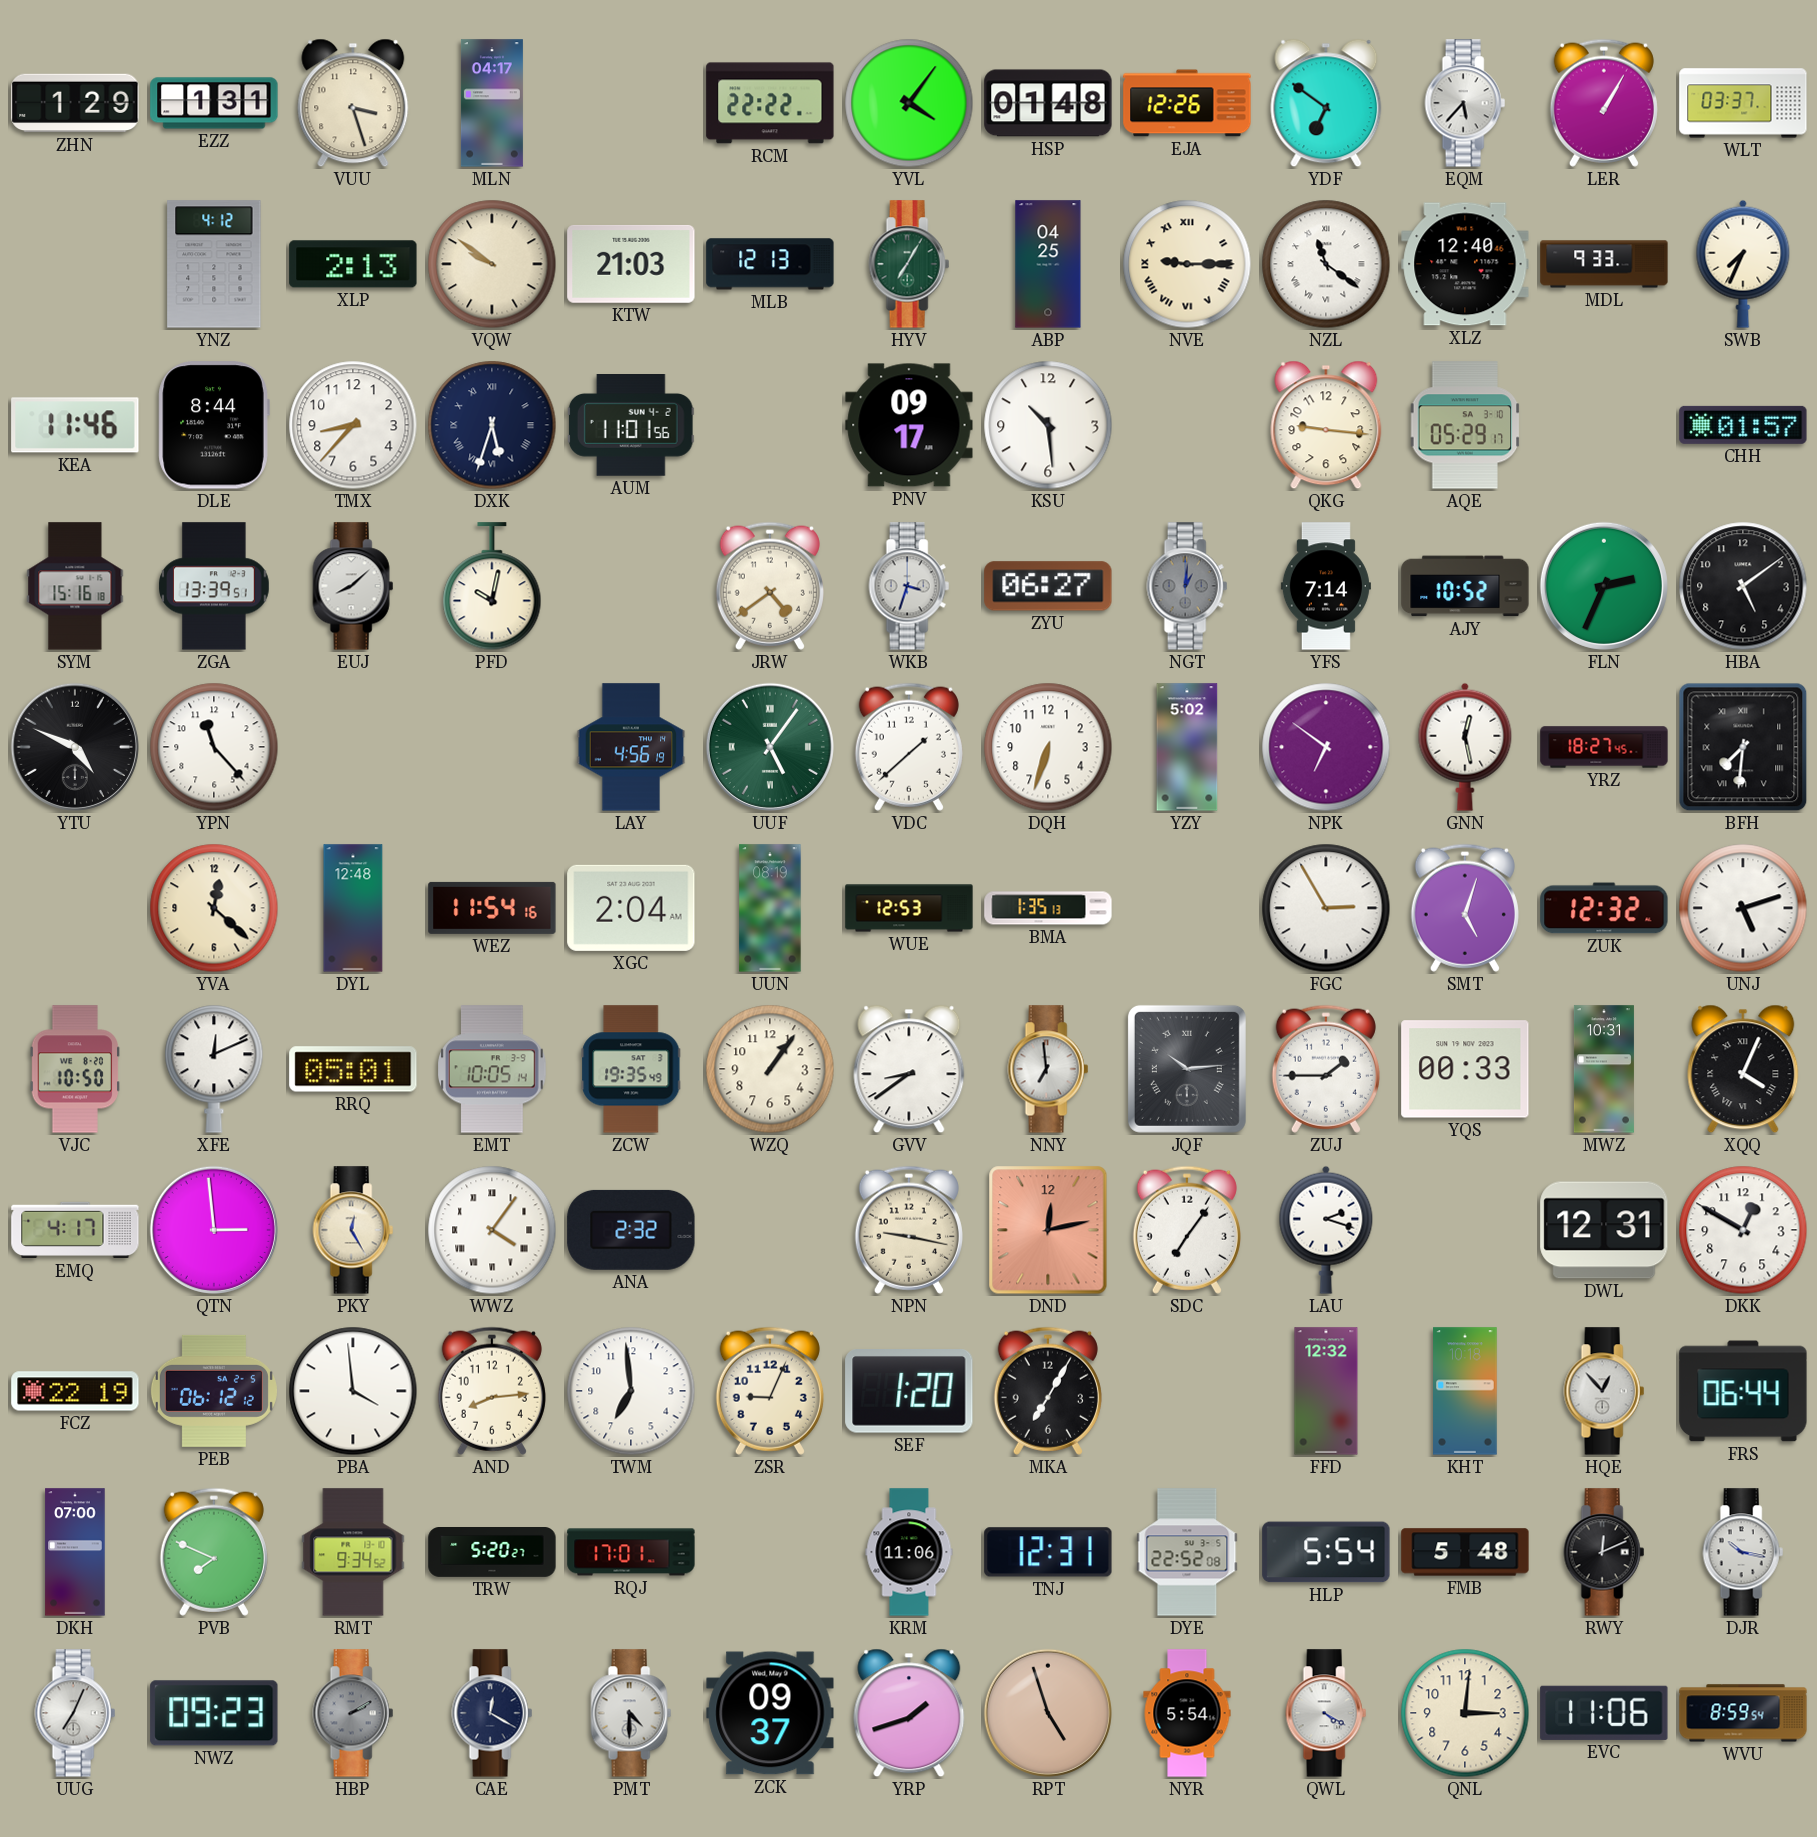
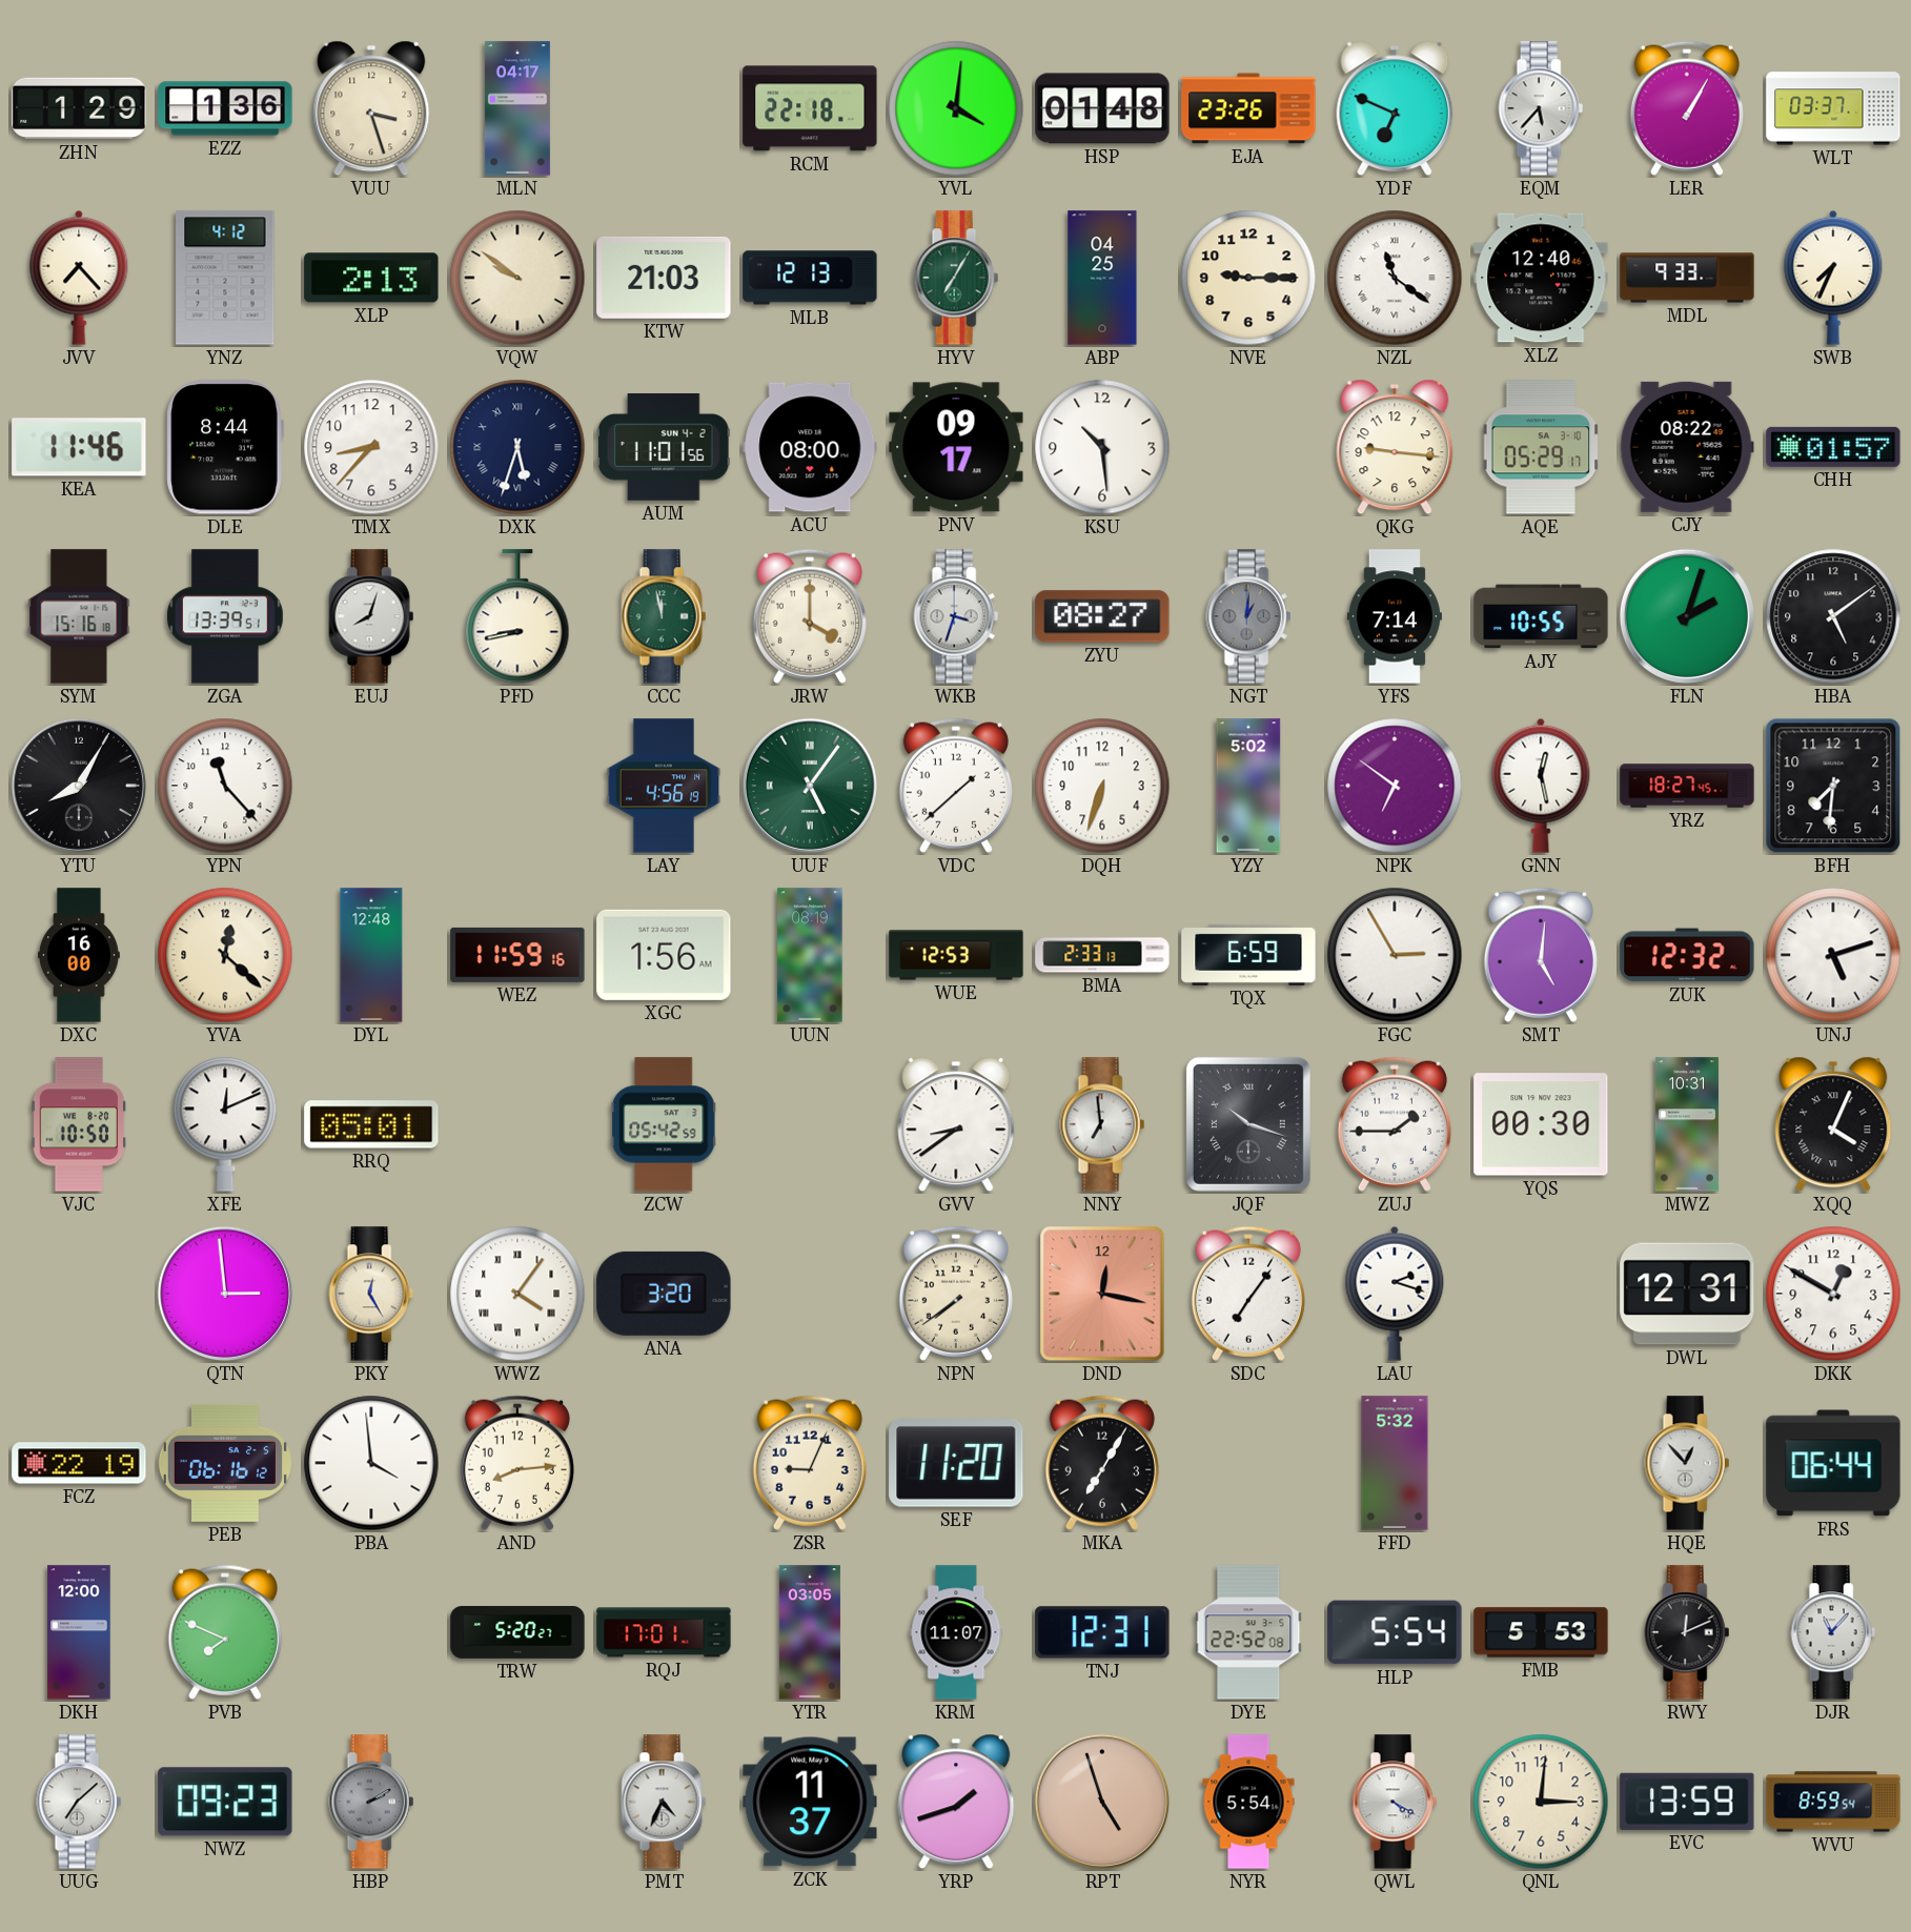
EZZ: 1:31 -> 1:36
RCM: 22:22 -> 22:18
YVL: 4:06 -> 4:01
EJA: 12:26 -> 23:26
YDF: 6:51 -> 6:49
JVV: none -> 7:23
NVE numerals: Roman -> Arabic
ACU: none -> 08:00
CJY: none -> 08:22
EUJ: 8:08 -> 8:03
PFD: 10:02 -> 8:43
CCC: none -> 11:58
JRW: 4:39 -> 4:00
ZYU: 06:27 -> 08:27
AJY: 10:52 -> 10:55
FLN: 2:34 -> 2:03
YTU: 4:49 -> 8:05
BFH numerals: Roman -> Arabic
DXC: none -> 16:00
WEZ: 11:54 -> 11:59
XGC: 2:04 -> 1:56
BMA: 1:35 -> 2:33
TQX: none -> 6:59
SMT: 5:03 -> 5:01
EMT: 10:05 -> none
ZCW: 19:35 -> 05:42
WZQ: 1:06 -> none
JQF: 10:14 -> 10:18
YQS: 00:33 -> 00:30
EMQ: 4:17 -> none
ANA: 2:32 -> 3:20
NPN: 9:17 -> 7:39
DND: 12:13 -> 12:17
PEB: 06:12 -> 06:16
TWM: 6:59 -> none
SEF: 1:20 -> 11:20
FFD: 12:32 -> 5:32
KHT: 10:18 -> none
DKH: 07:00 -> 12:00
RMT: 9:34 -> none
YTR: none -> 03:05
KRM: 11:06 -> 11:07
FMB: 5:48 -> 5:53
DJR: 10:17 -> 11:07
UUG: 7:04 -> 7:08
CAE: 12:20 -> none
PMT: 4:30 -> 4:34
ZCK: 09:37 -> 11:37
EVC: 11:06 -> 13:59
